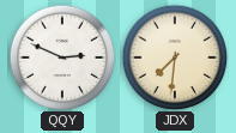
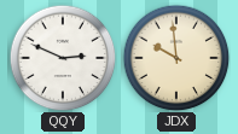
JDX: 7:31 -> 9:59
